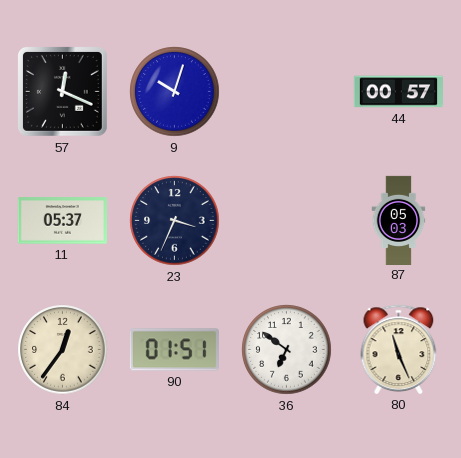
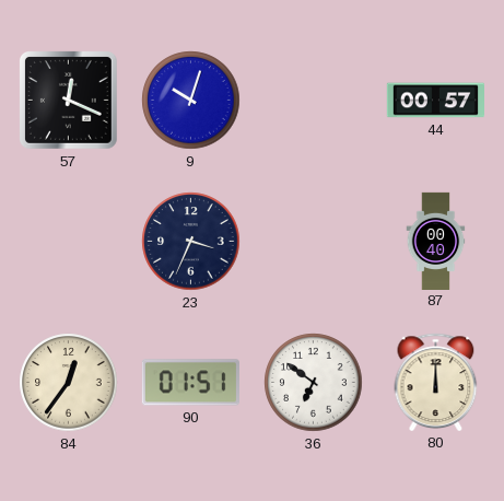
11: 05:37 -> none
87: 05:03 -> 00:40
80: 11:26 -> 12:00
